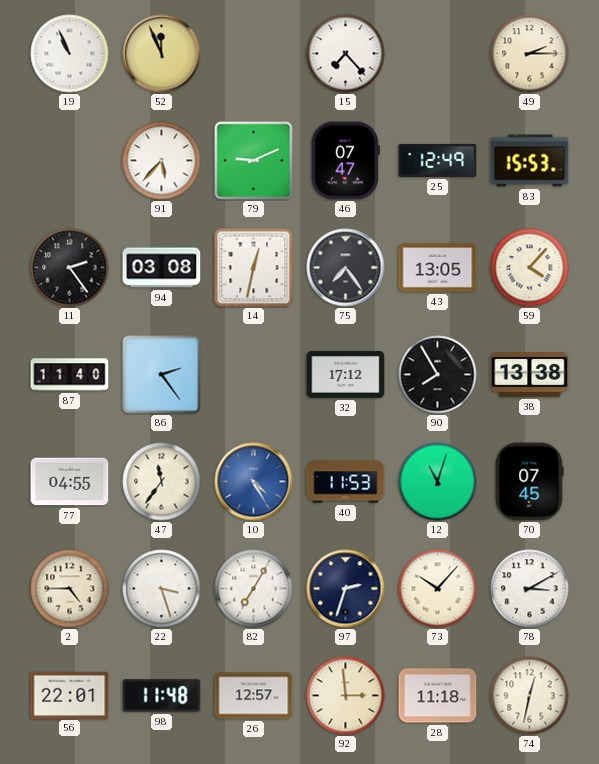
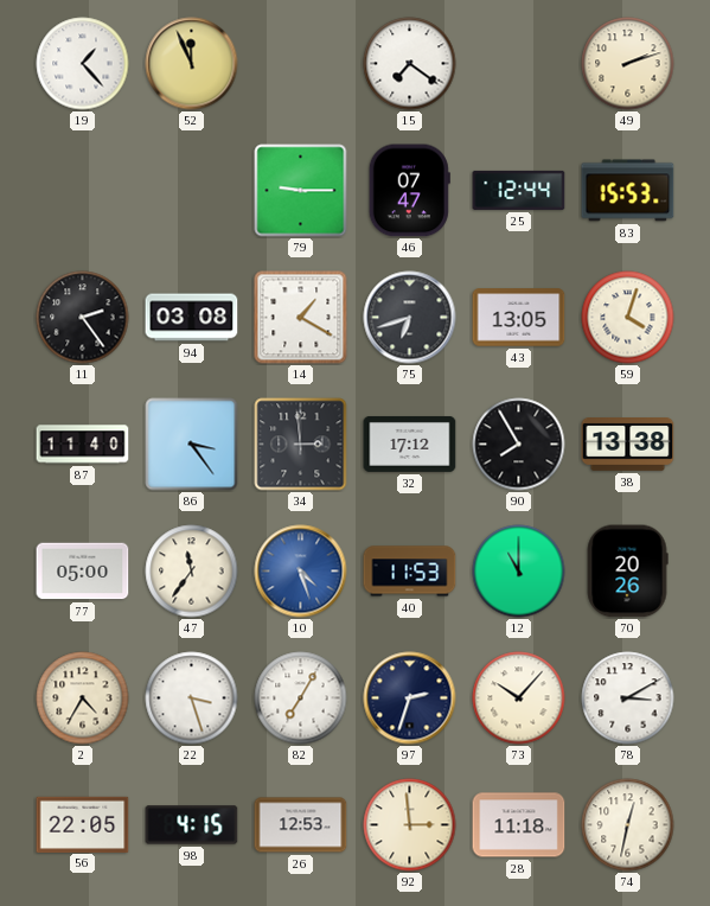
19: 10:56 -> 1:23
15: 7:23 -> 7:21
49: 2:15 -> 2:12
91: 5:37 -> none
79: 9:11 -> 9:15
25: 12:49 -> 12:44
14: 12:32 -> 1:20
75: 7:24 -> 6:42
59: 4:07 -> 4:03
86: 2:24 -> 3:24
34: none -> 2:59
77: 04:55 -> 05:00
10: 4:25 -> 4:27
12: 11:03 -> 11:00
70: 07:45 -> 20:26
2: 4:45 -> 4:35
56: 22:01 -> 22:05
98: 11:48 -> 4:15
26: 12:57 -> 12:53
